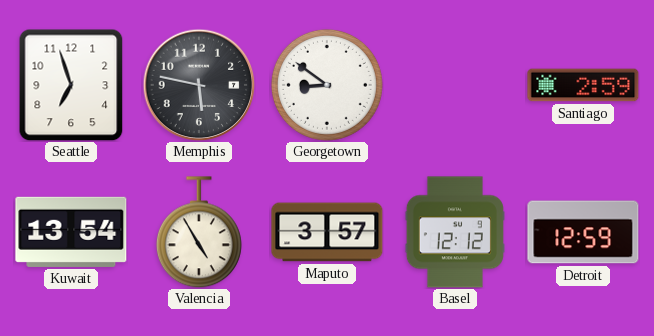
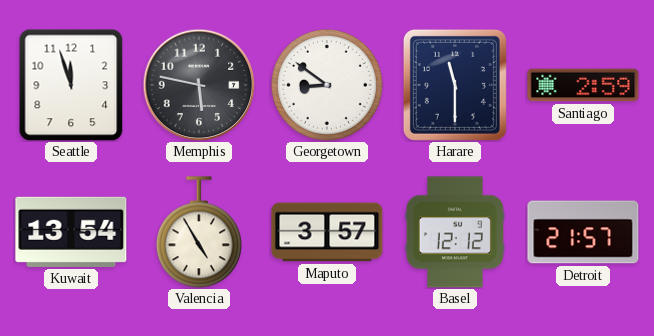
Seattle: 6:57 -> 11:57
Harare: none -> 11:30
Detroit: 12:59 -> 21:57
